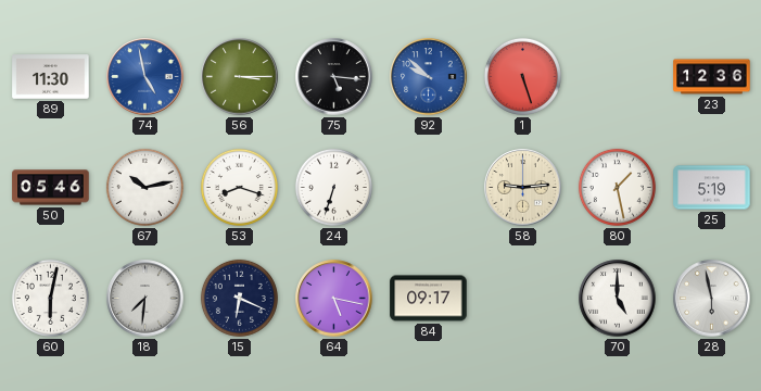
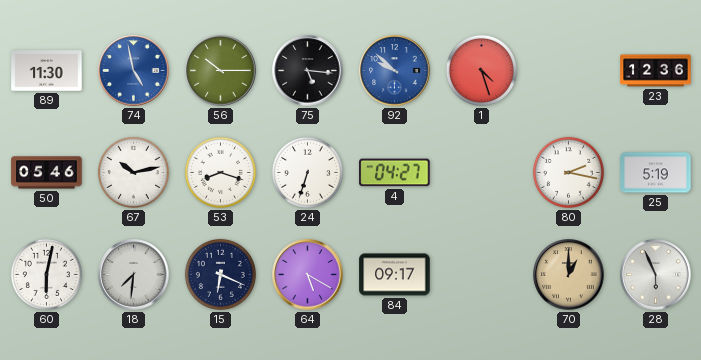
56: 3:15 -> 10:15
1: 5:27 -> 4:27
4: none -> 04:27
58: 9:14 -> none
80: 1:28 -> 2:17
64: 5:17 -> 5:20
70: 5:00 -> 1:00
70 dial: white -> champagne
28: 5:58 -> 5:56
